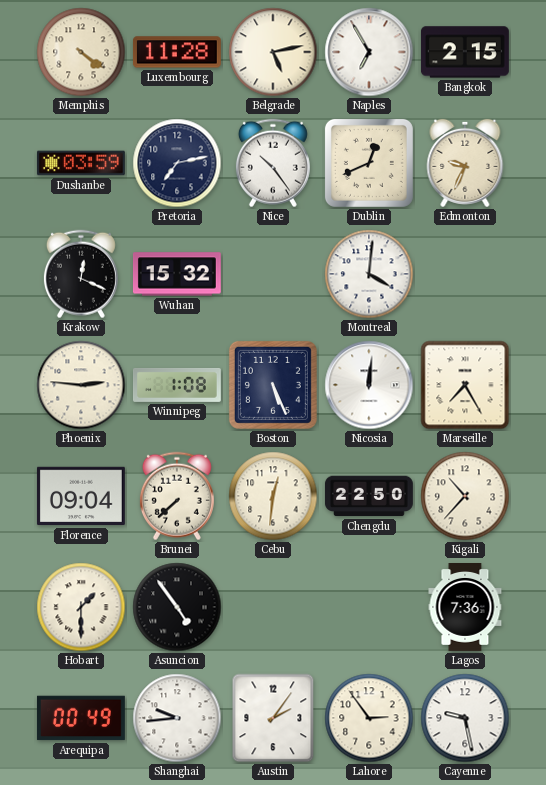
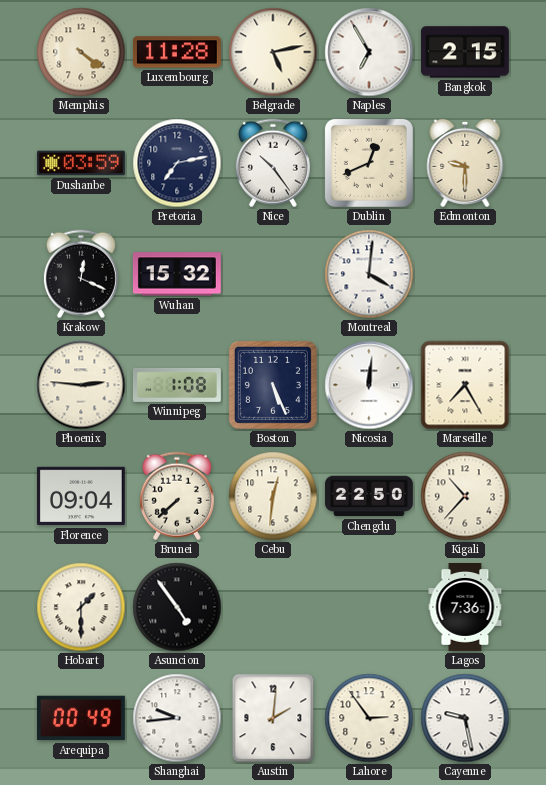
Edmonton: 9:34 -> 9:30
Austin: 2:06 -> 2:01
